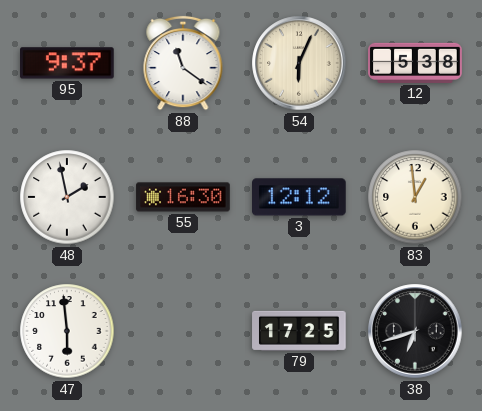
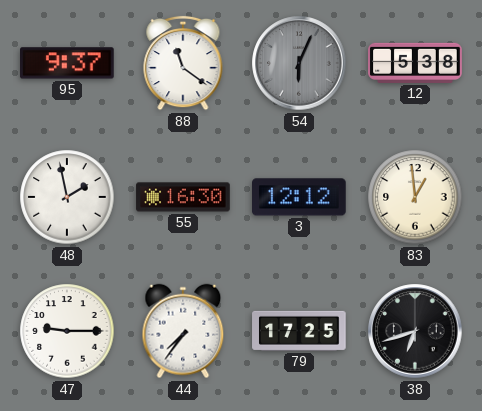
54 dial: cream -> grey
47: 5:59 -> 9:15
44: none -> 7:36
